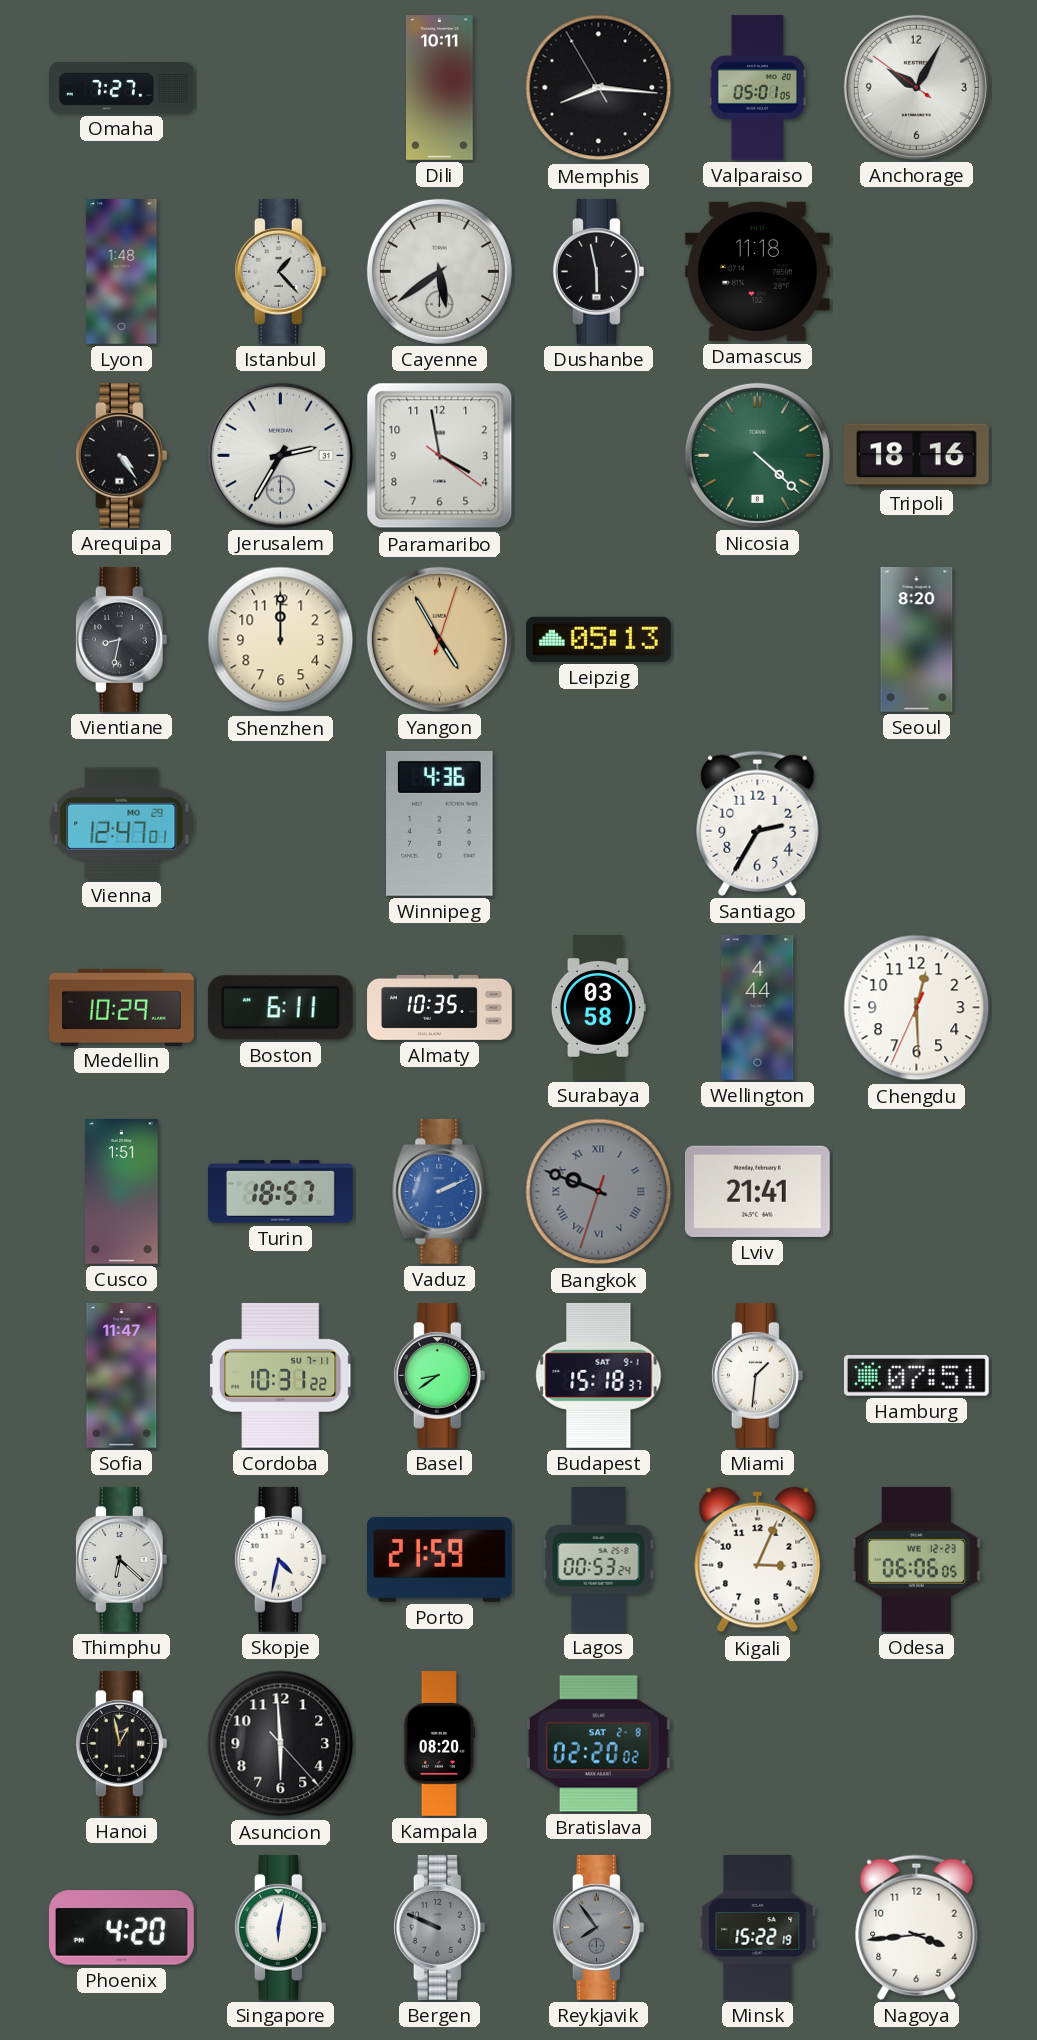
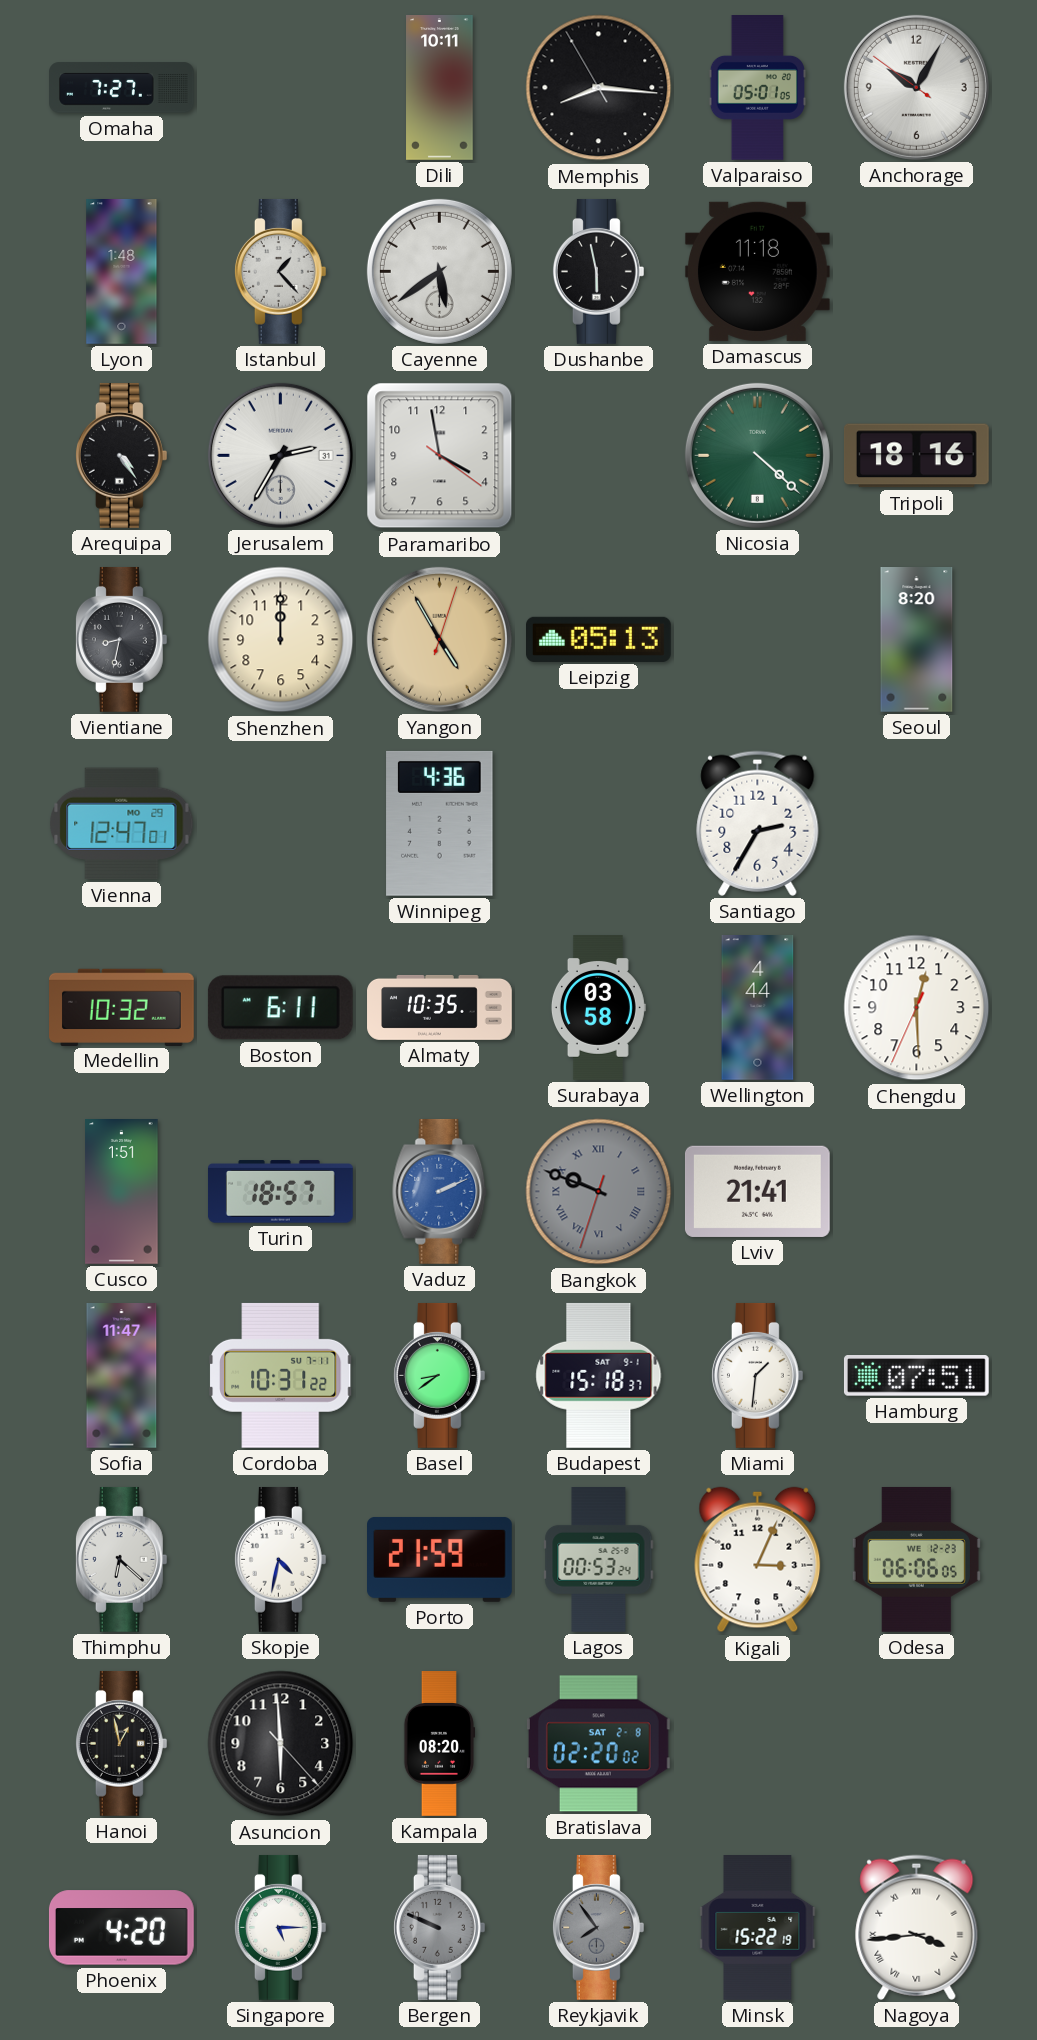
Medellin: 10:29 -> 10:32
Singapore: 6:02 -> 5:15
Nagoya numerals: Arabic -> Roman
